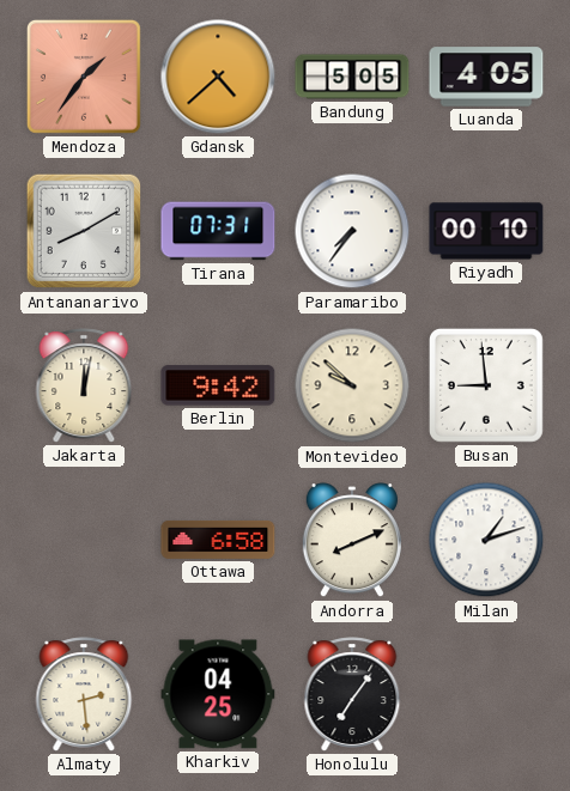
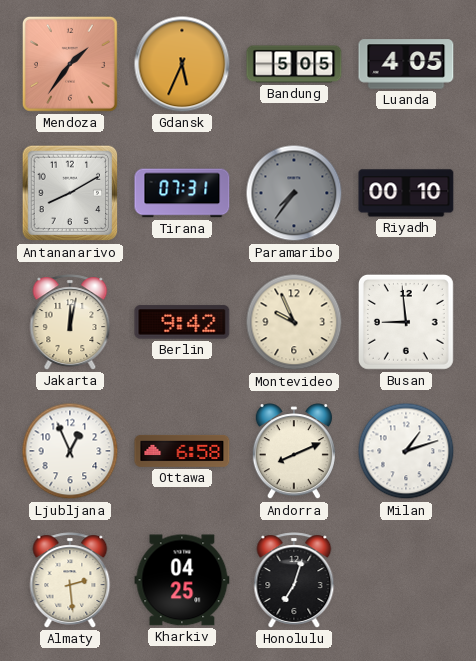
Gdansk: 4:38 -> 5:34
Paramaribo dial: white -> grey
Montevideo: 9:52 -> 9:56
Ljubljana: none -> 12:56
Honolulu: 7:06 -> 7:03
